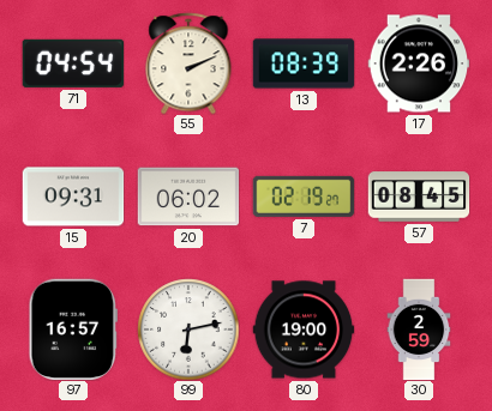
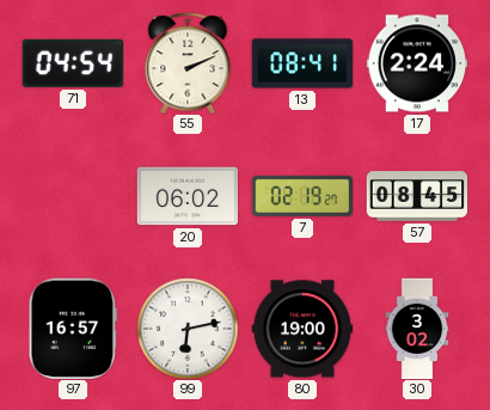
13: 08:39 -> 08:41
17: 2:26 -> 2:24
15: 09:31 -> none
30: 2:59 -> 3:02
